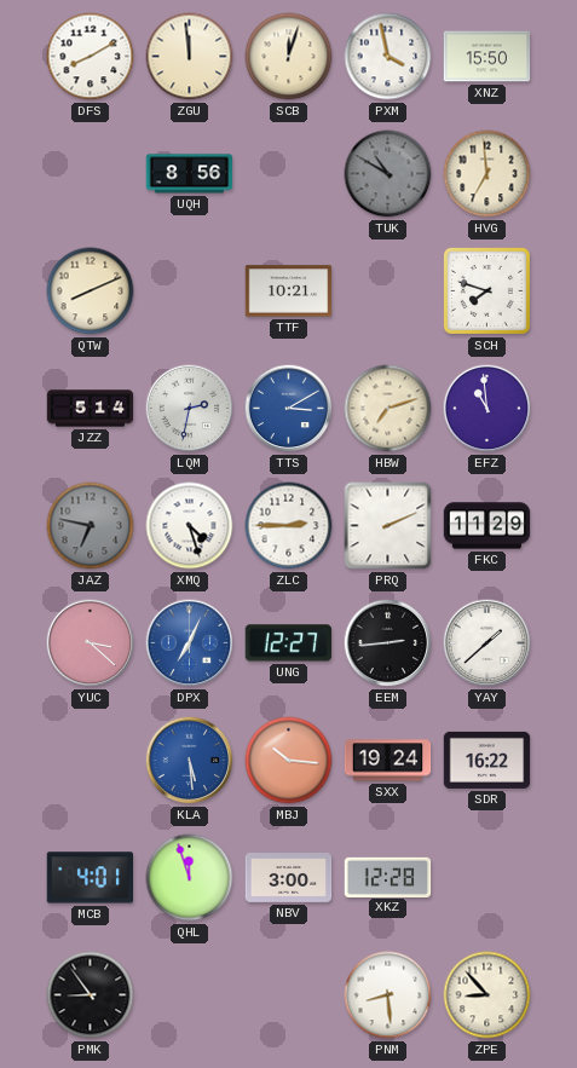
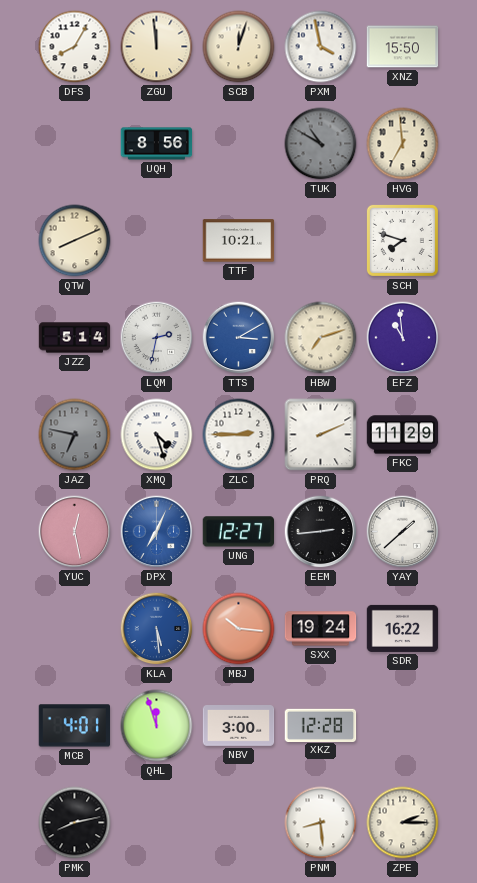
DFS: 8:10 -> 8:05
YUC: 3:22 -> 12:28
PMK: 8:54 -> 8:13
ZPE: 8:53 -> 2:15
